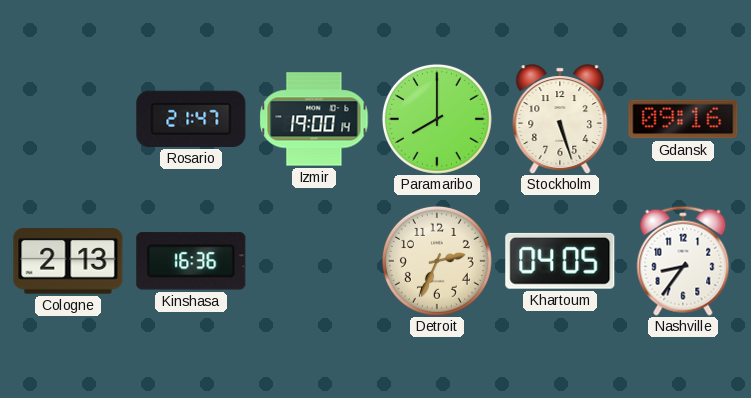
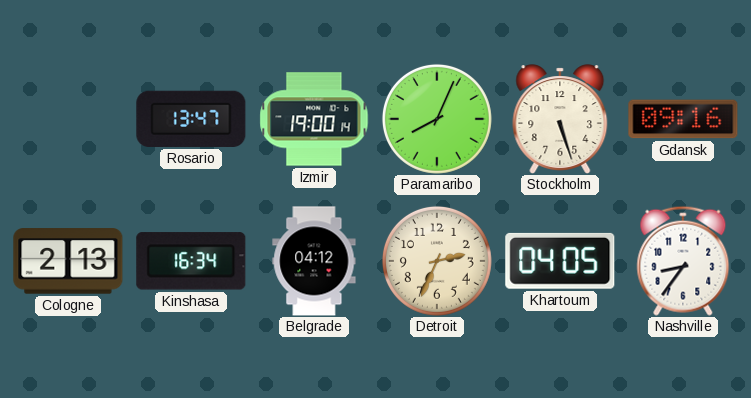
Rosario: 21:47 -> 13:47
Paramaribo: 8:00 -> 8:04
Kinshasa: 16:36 -> 16:34
Belgrade: none -> 04:12
